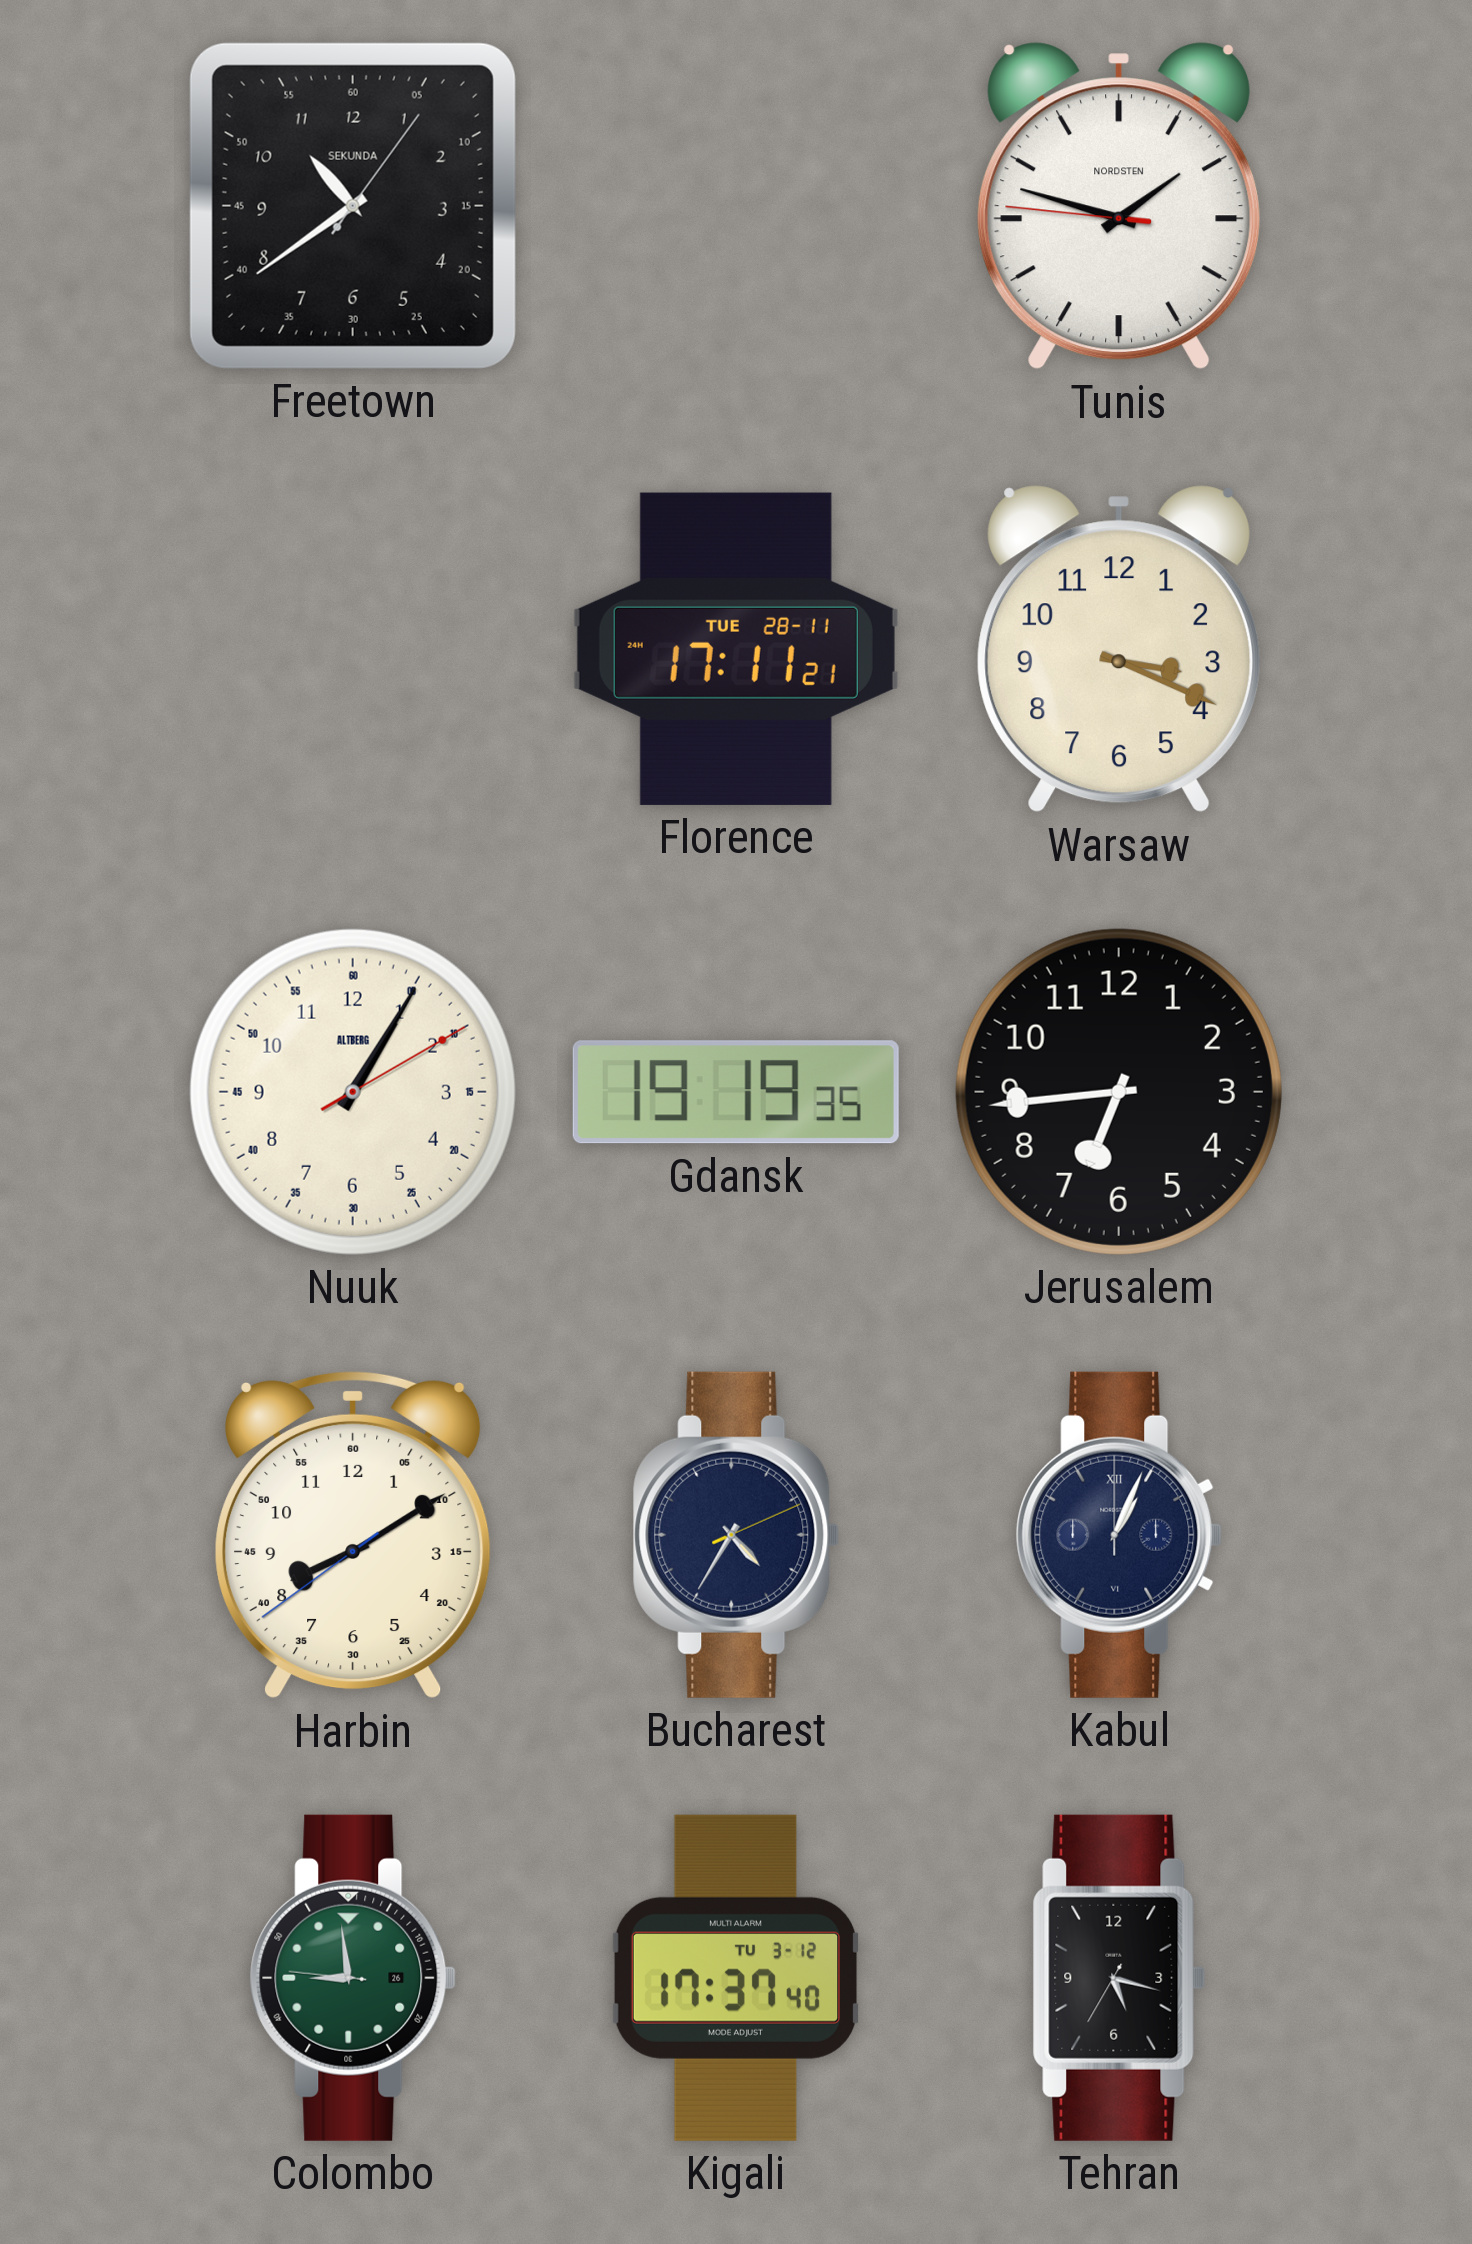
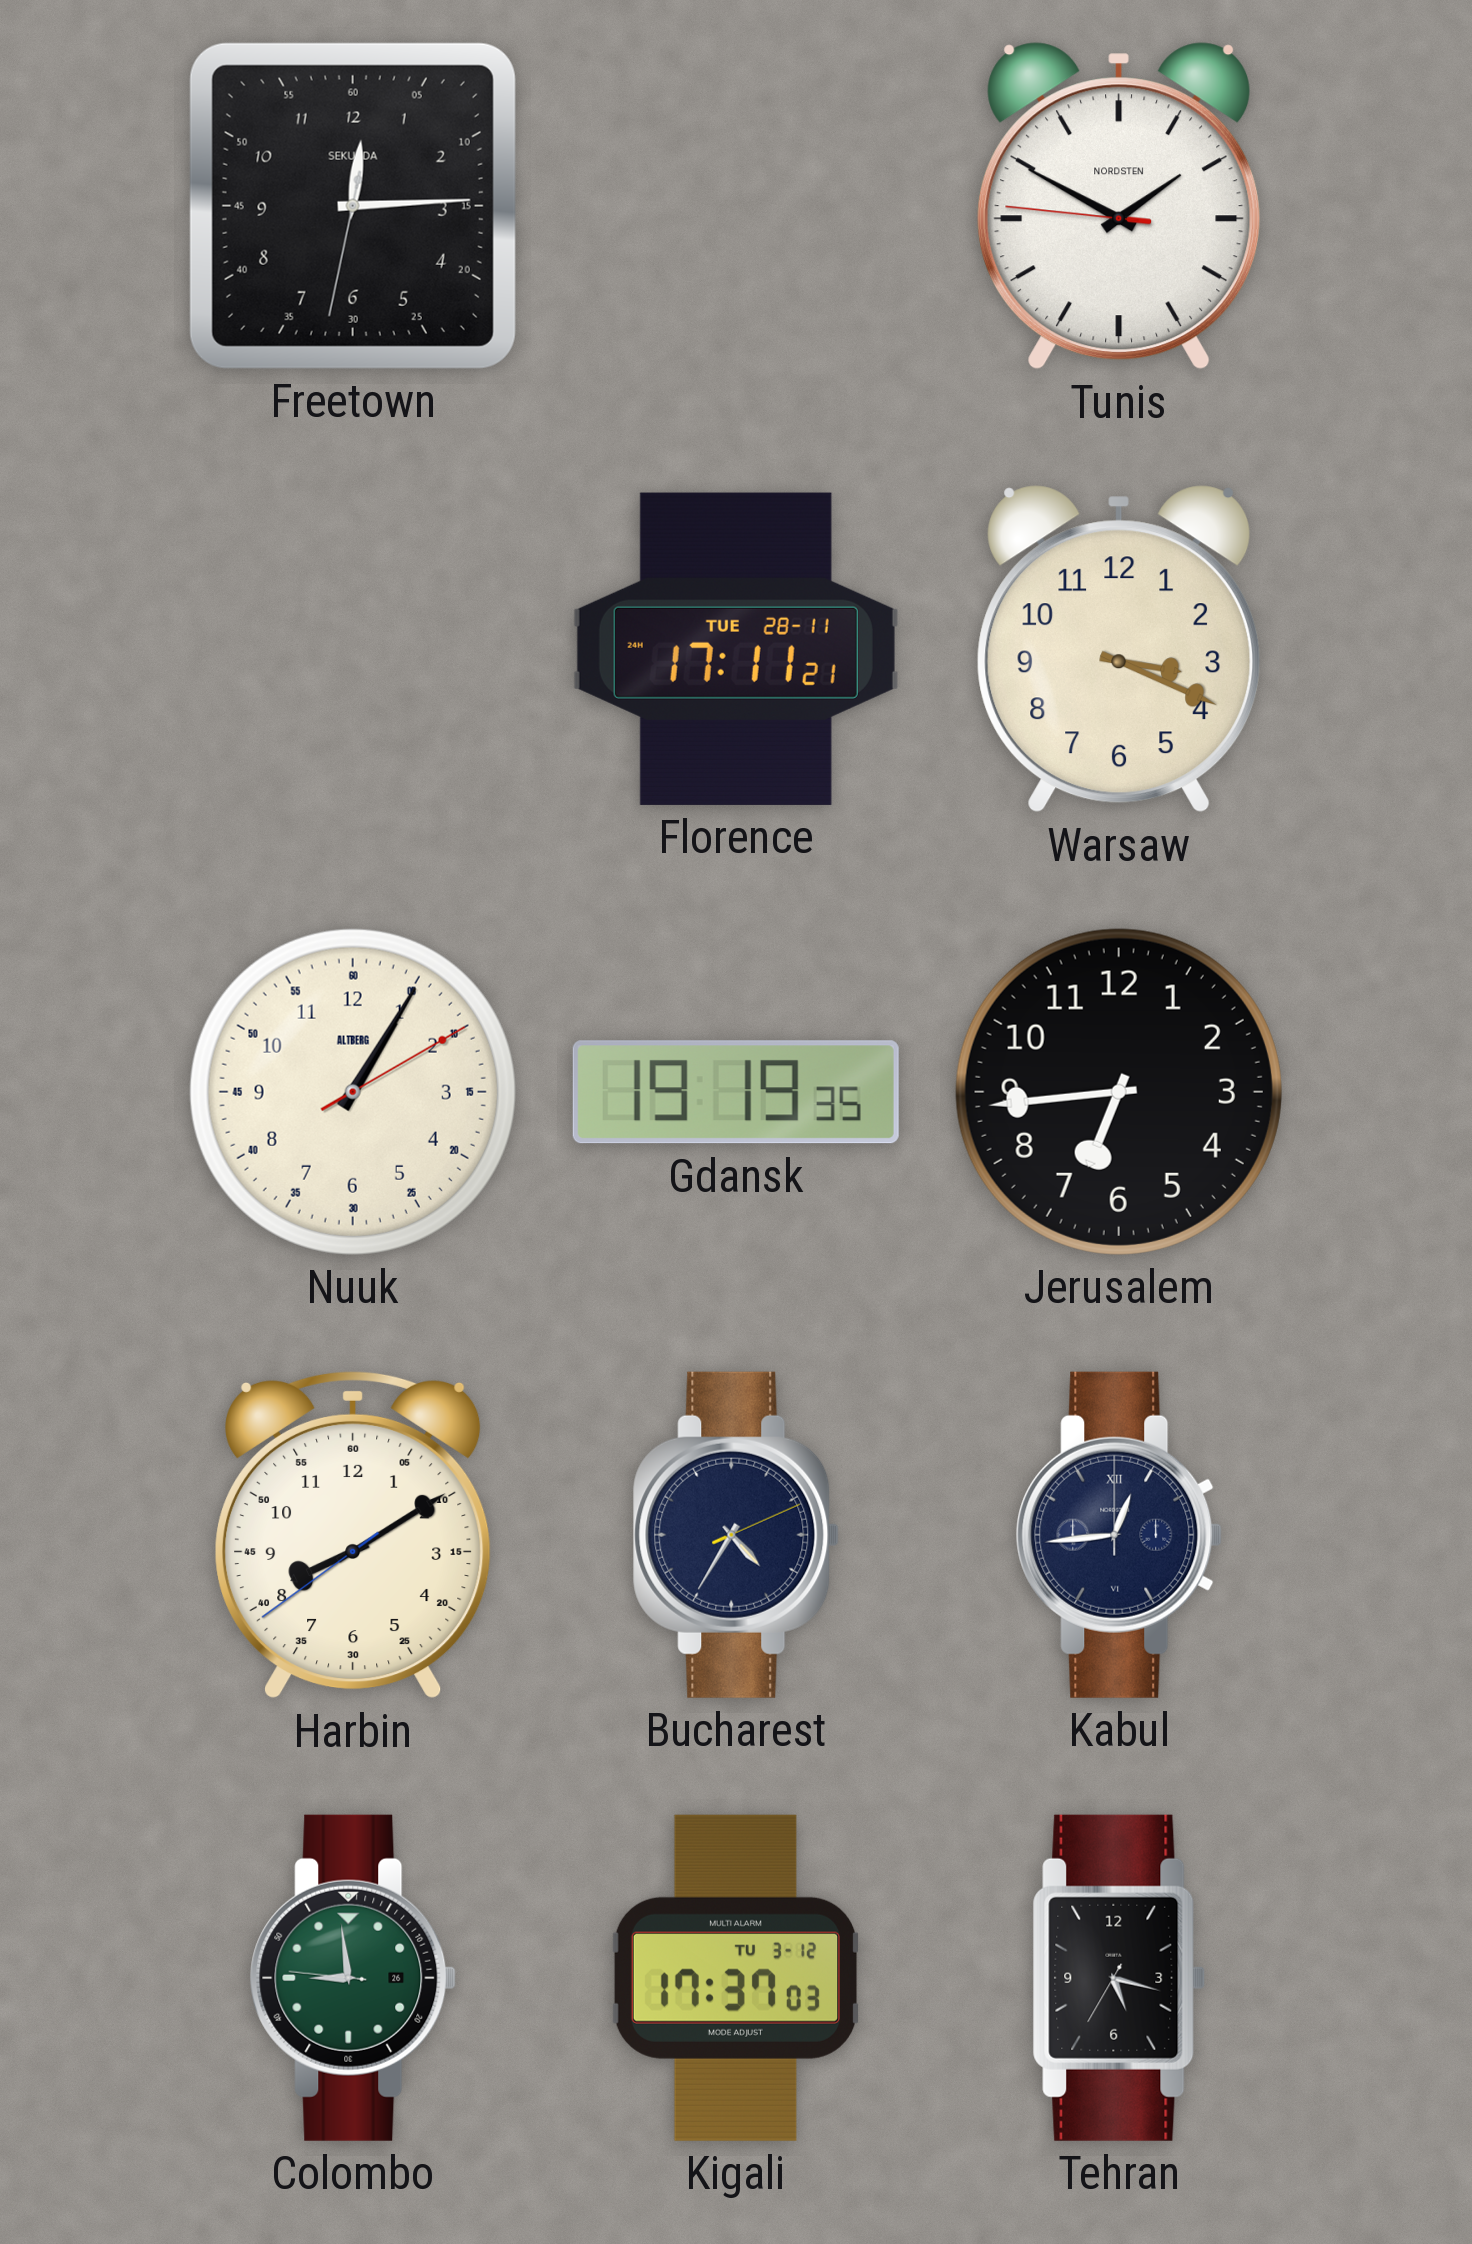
Freetown: 10:39 -> 12:14
Tunis: 1:47 -> 1:49
Kabul: 1:04 -> 12:44
Kigali: 17:37:40 -> 17:37:03
